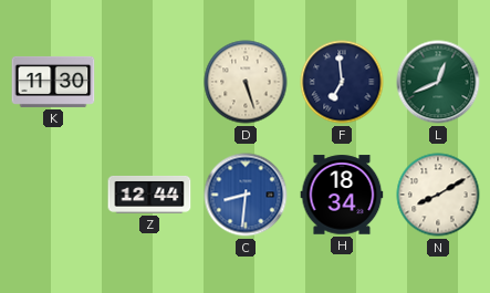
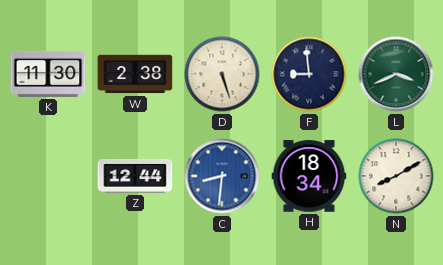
W: none -> 2:38
F: 6:59 -> 8:59
L: 12:41 -> 3:41
